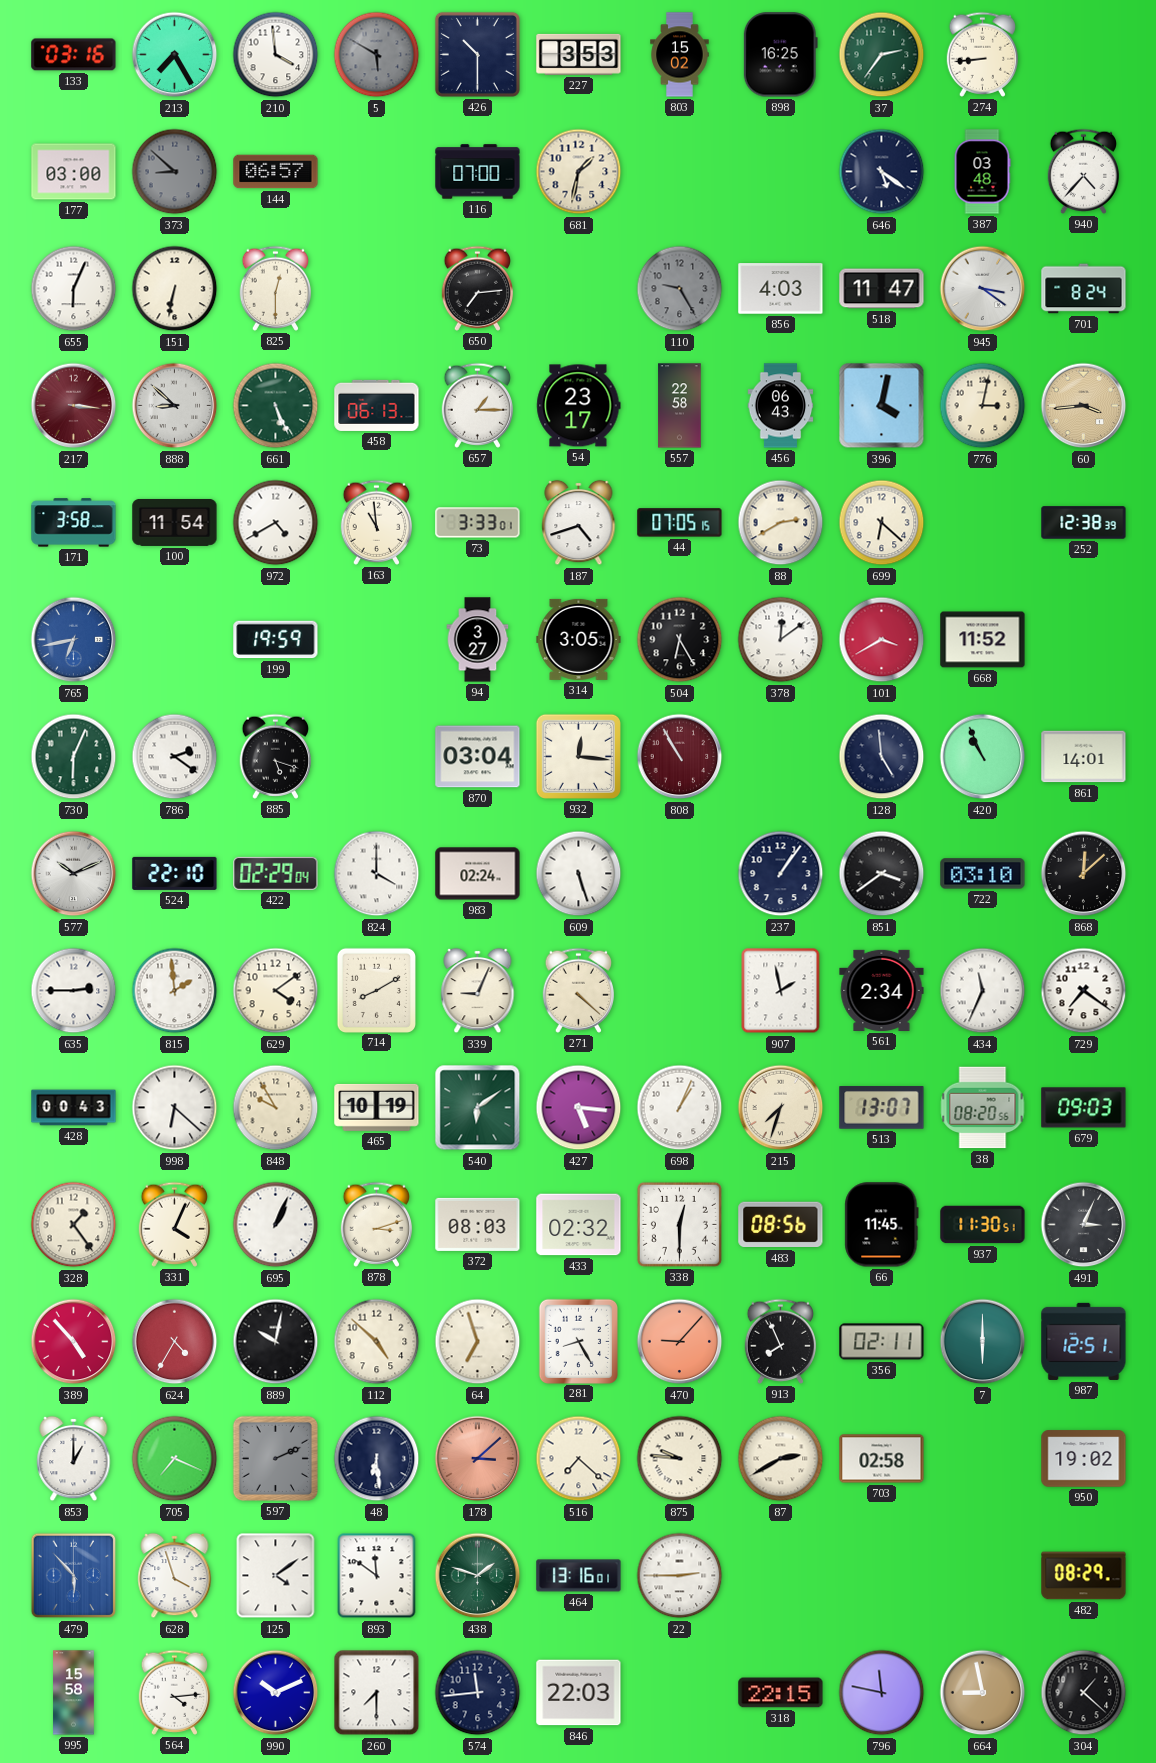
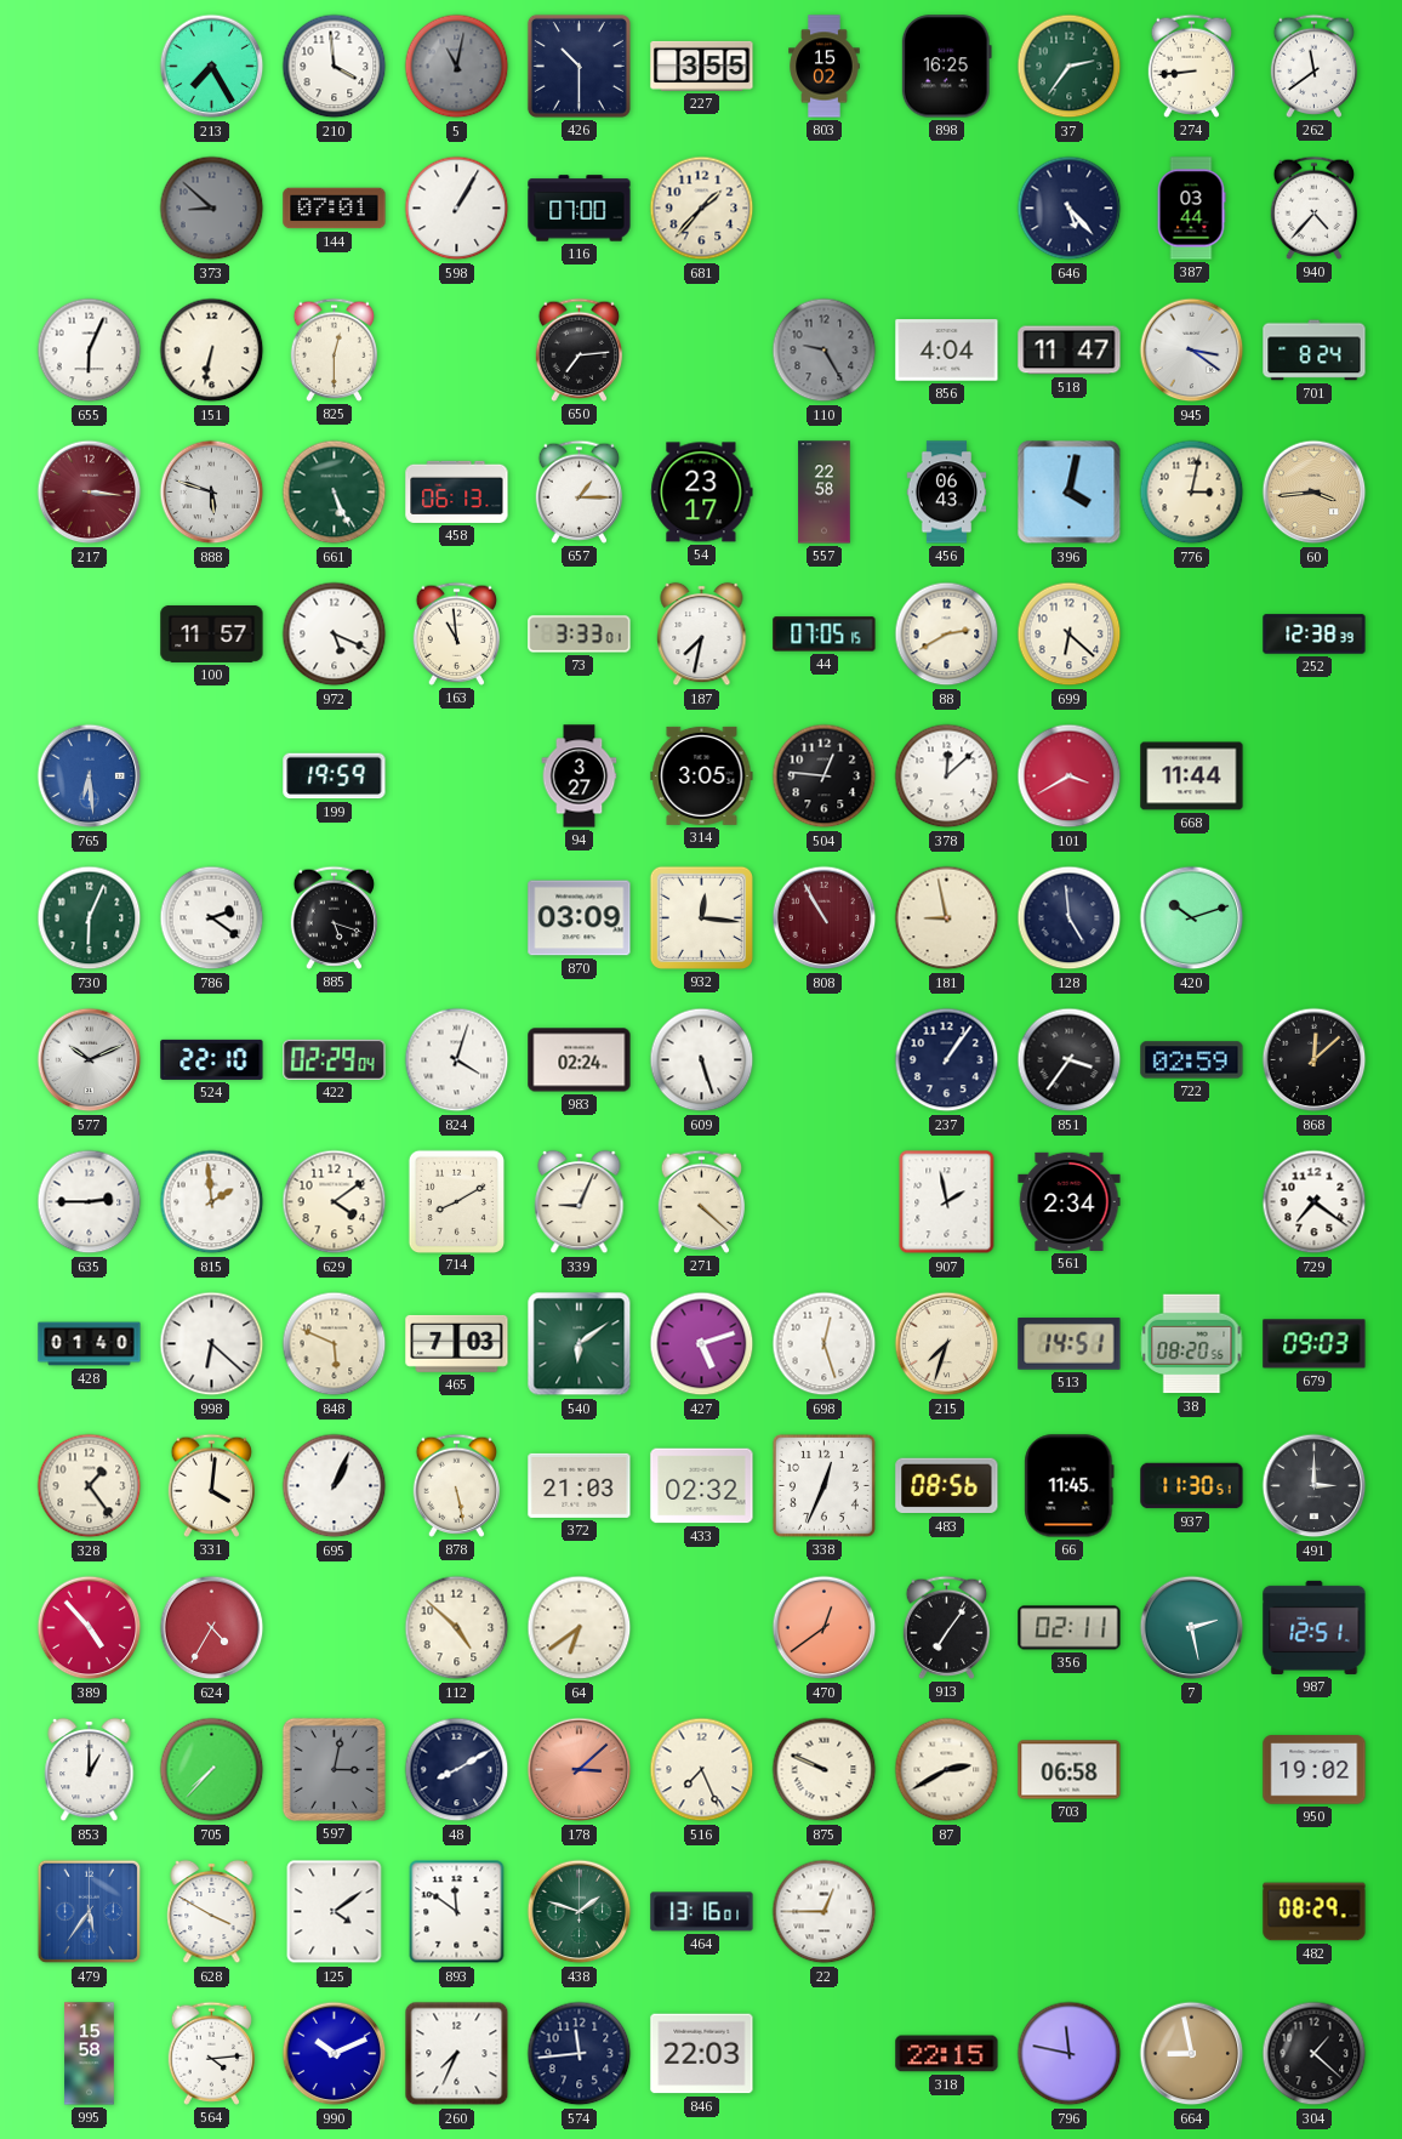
133: 03:16 -> none
5: 5:50 -> 11:02
227: 3:53 -> 3:55
262: none -> 11:39
177: 03:00 -> none
144: 06:57 -> 07:01
598: none -> 1:05
681: 1:32 -> 1:37
646: 5:21 -> 5:23
387: 03:48 -> 03:44
856: 4:03 -> 4:04
888: 8:52 -> 5:48
171: 3:58 -> none
100: 11:54 -> 11:57
972: 4:40 -> 5:19
187: 4:42 -> 7:32
765: 6:43 -> 6:29
504: 6:25 -> 12:46
378: 12:09 -> 12:08
668: 11:52 -> 11:44
870: 03:04 -> 03:09
181: none -> 8:58
420: 10:56 -> 10:12
861: 14:01 -> none
824: 4:00 -> 4:03
851: 3:39 -> 3:36
722: 03:10 -> 02:59
434: 11:34 -> none
428: 00:43 -> 01:40
848: 9:55 -> 5:49
465: 10:19 -> 7:03
427: 5:16 -> 5:12
698: 1:04 -> 12:27
513: 13:07 -> 14:51
331: 4:04 -> 4:01
878: 3:12 -> 5:28
372: 08:03 -> 21:03
338: 12:30 -> 12:34
491: 3:04 -> 3:00
889: 10:02 -> none
64: 6:57 -> 6:39
281: 8:25 -> none
470: 9:07 -> 12:39
913: 7:56 -> 7:06
7: 6:00 -> 2:28
705: 7:19 -> 7:37
597: 2:11 -> 3:02
48: 6:29 -> 8:10
516: 7:22 -> 7:26
875: 9:46 -> 9:49
703: 02:58 -> 06:58
479: 5:53 -> 5:36
628: 3:57 -> 3:50
22: 2:45 -> 12:45
260: 7:30 -> 7:34
